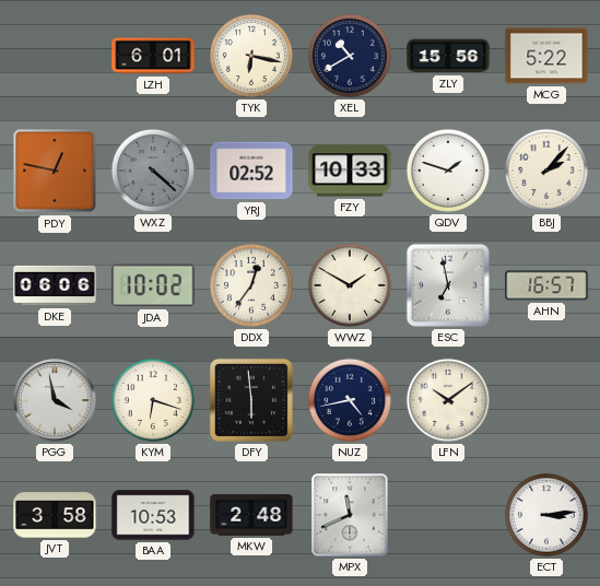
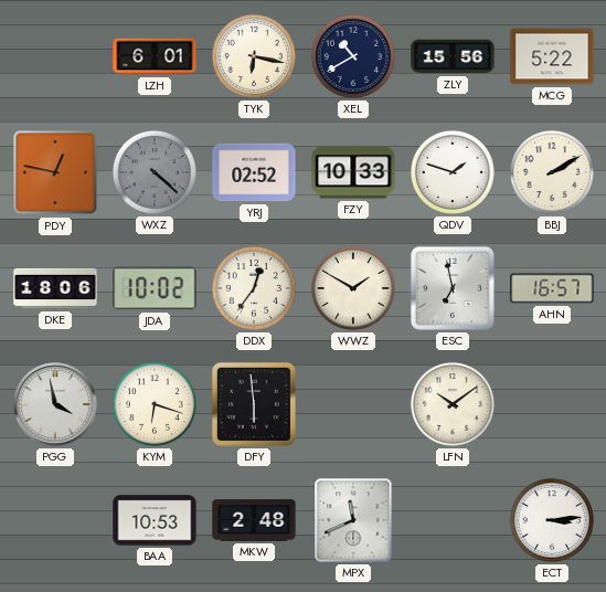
BBJ: 2:07 -> 2:10
DKE: 06:06 -> 18:06
NUZ: 4:43 -> none
JVT: 3:58 -> none
